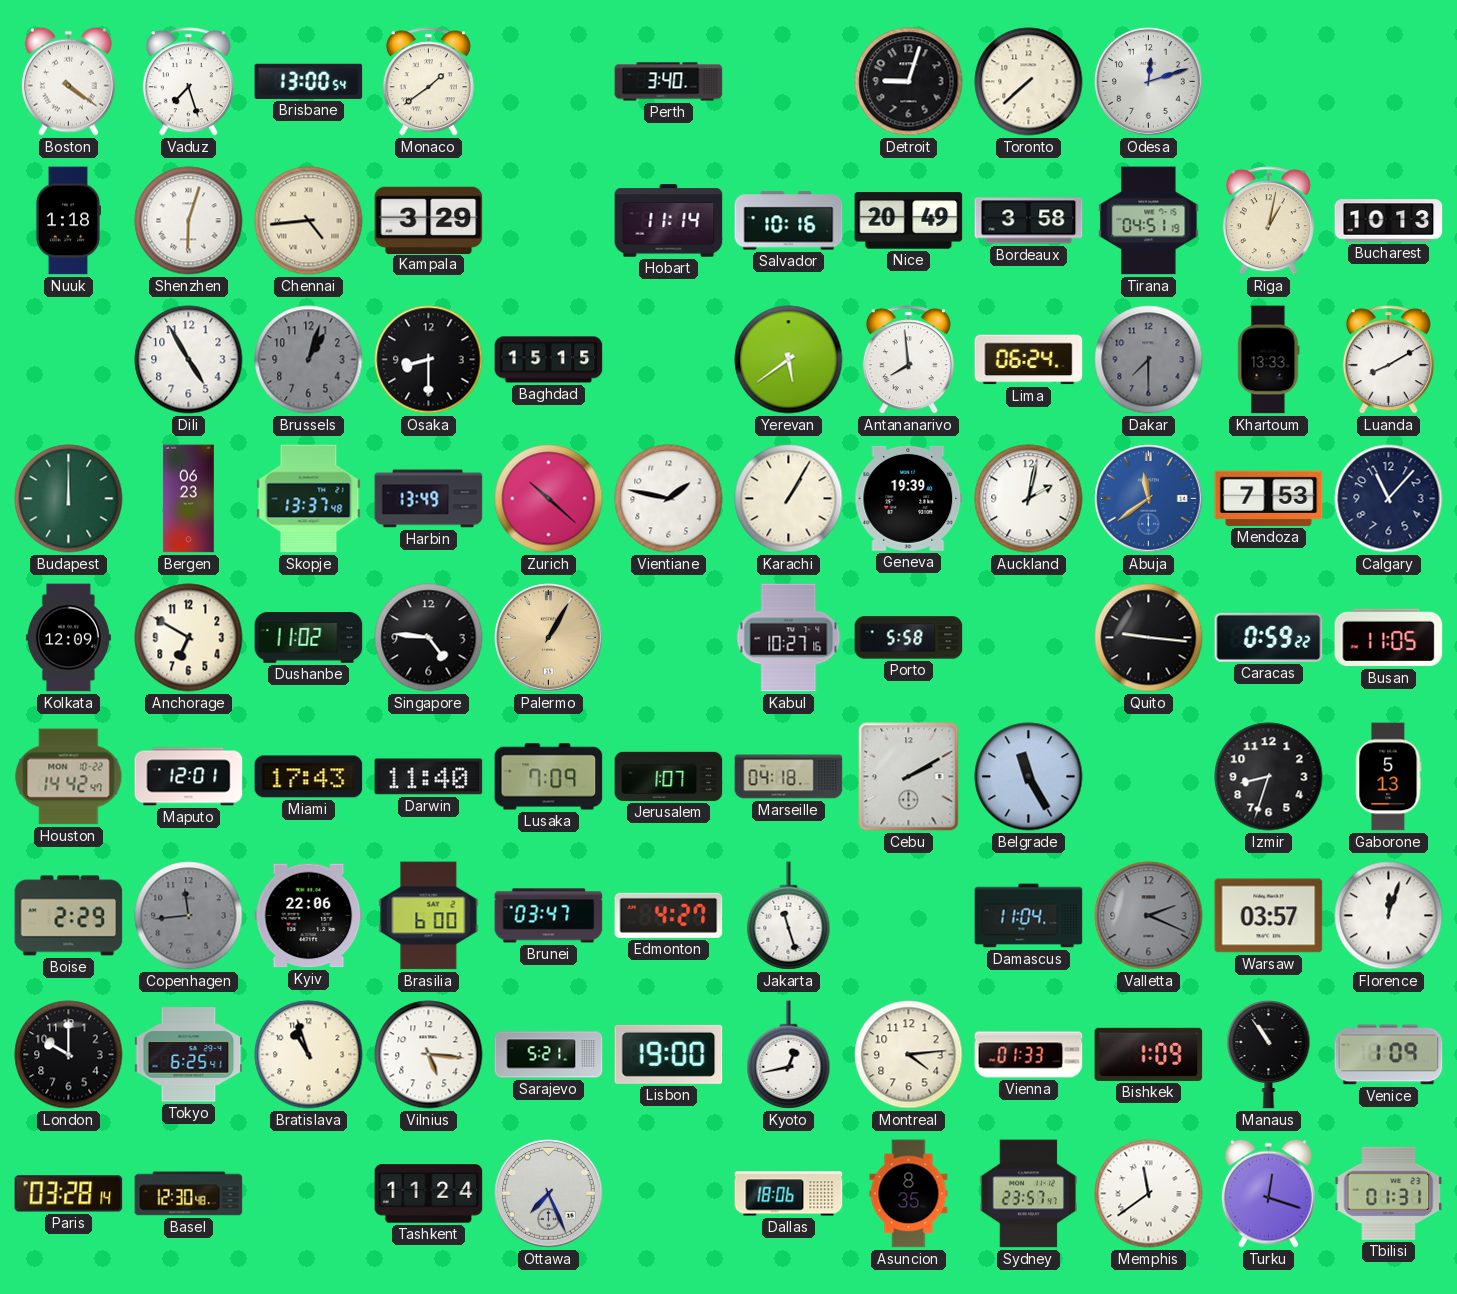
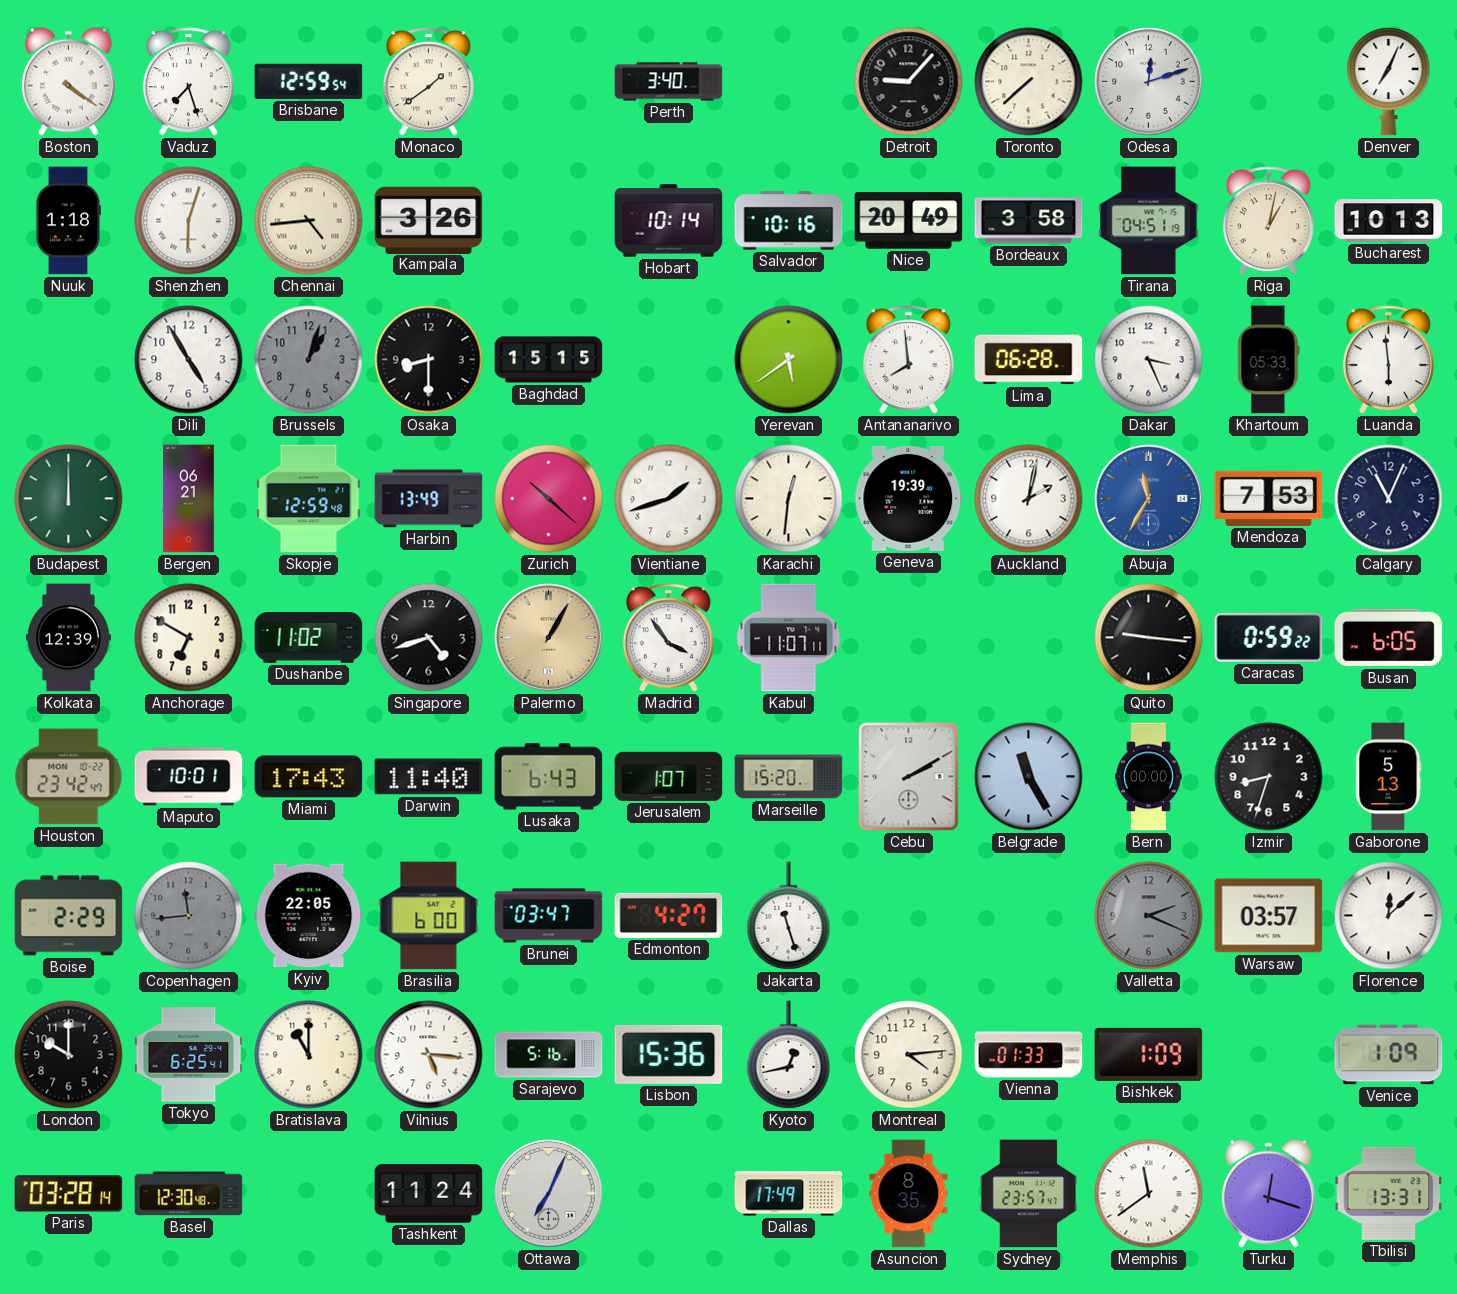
Brisbane: 13:00 -> 12:59
Detroit: 9:03 -> 9:07
Denver: none -> 7:04
Kampala: 3:29 -> 3:26
Hobart: 11:14 -> 10:14
Lima: 06:24 -> 06:28
Dakar: 7:30 -> 3:26
Dakar dial: grey -> white
Khartoum: 13:33 -> 05:33
Luanda: 8:10 -> 5:59
Bergen: 06:23 -> 06:21
Skopje: 13:37 -> 12:59
Vientiane: 1:47 -> 1:42
Karachi: 1:05 -> 12:31
Abuja: 11:39 -> 11:35
Calgary: 11:07 -> 11:04
Kolkata: 12:09 -> 12:39
Singapore: 4:46 -> 4:42
Madrid: none -> 3:54
Kabul: 10:27 -> 11:07
Porto: 5:58 -> none
Busan: 11:05 -> 6:05
Houston: 14:42 -> 23:42
Maputo: 12:01 -> 10:01
Lusaka: 7:09 -> 6:43
Marseille: 04:18 -> 15:20
Bern: none -> 00:00
Kyiv: 22:06 -> 22:05
Damascus: 11:04 -> none
Florence: 12:03 -> 12:08
Bratislava: 10:57 -> 11:00
Sarajevo: 5:21 -> 5:16
Lisbon: 19:00 -> 15:36
Manaus: 10:54 -> none
Ottawa: 7:26 -> 7:04
Dallas: 18:06 -> 17:49
Tbilisi: 01:31 -> 13:31
